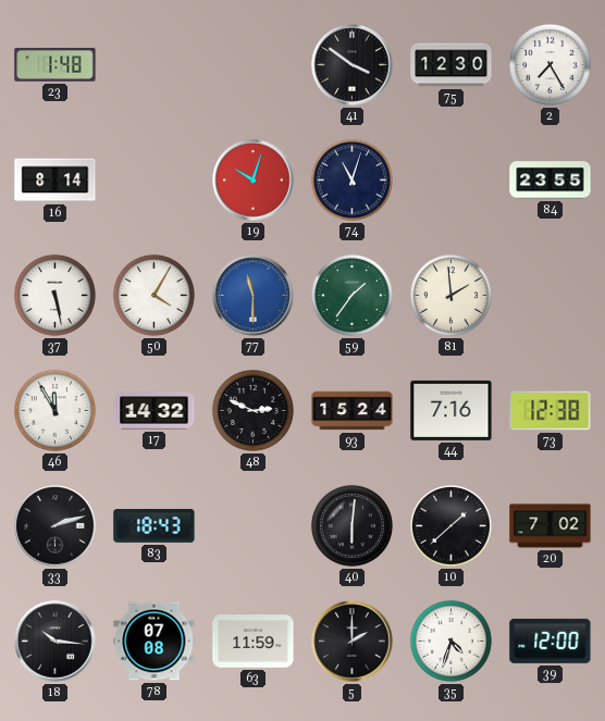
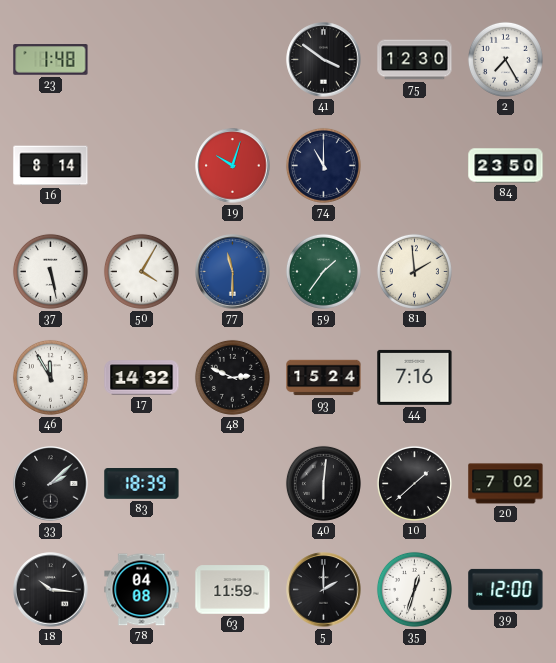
74: 11:03 -> 11:00
84: 23:55 -> 23:50
73: 12:38 -> none
33: 2:12 -> 2:08
83: 18:43 -> 18:39
78: 07:08 -> 04:08
35: 4:33 -> 12:33
